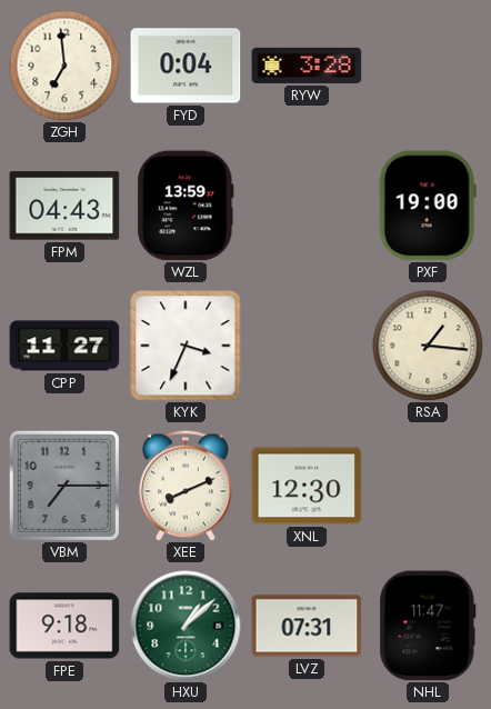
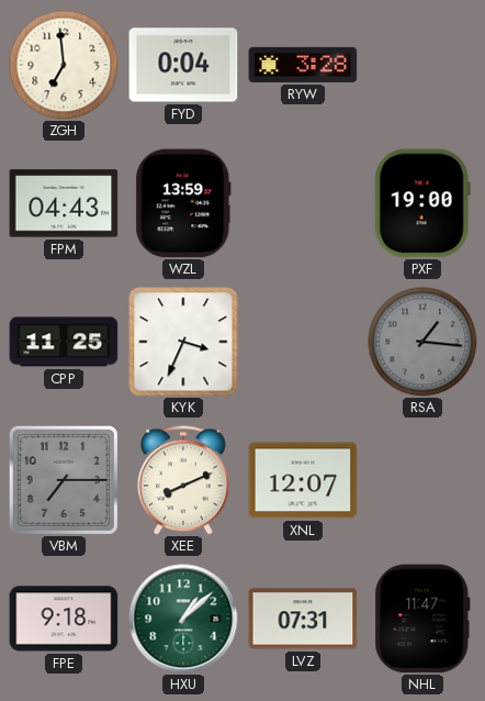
CPP: 11:27 -> 11:25
RSA dial: cream -> grey
XNL: 12:30 -> 12:07
